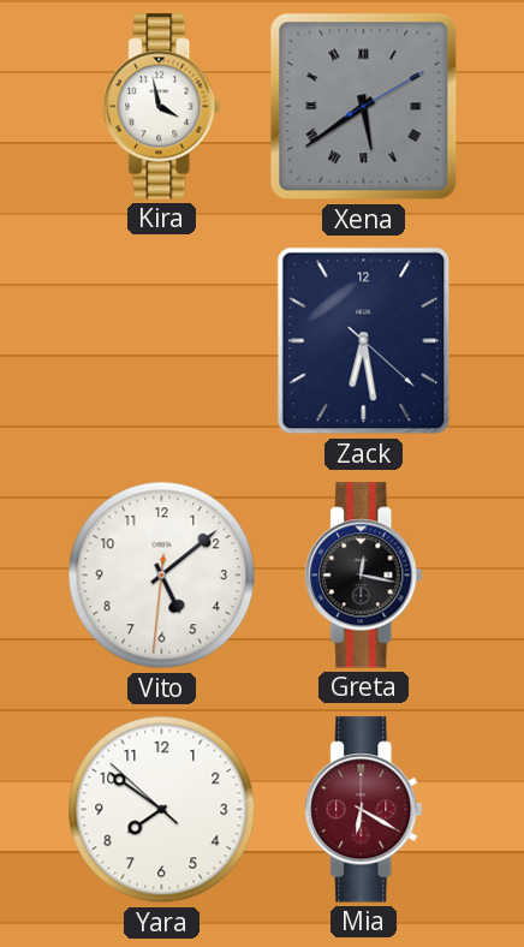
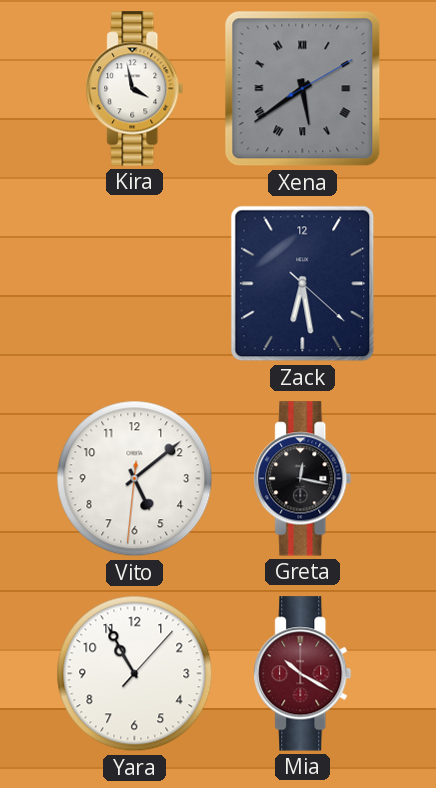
Yara: 7:50 -> 10:55
Mia: 6:20 -> 10:20
